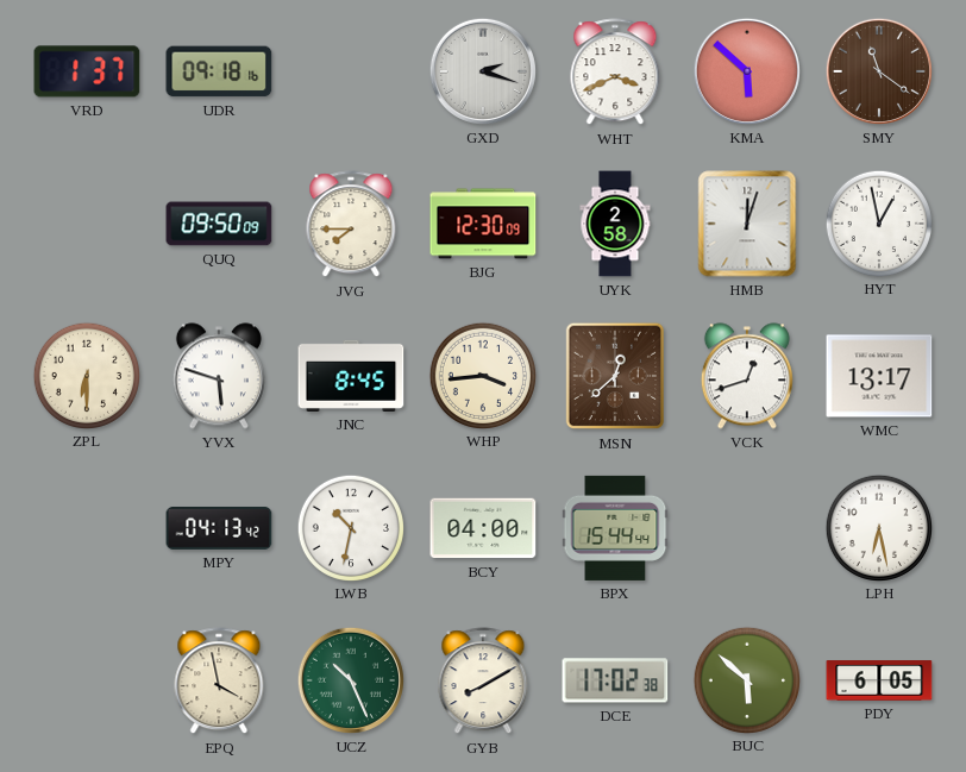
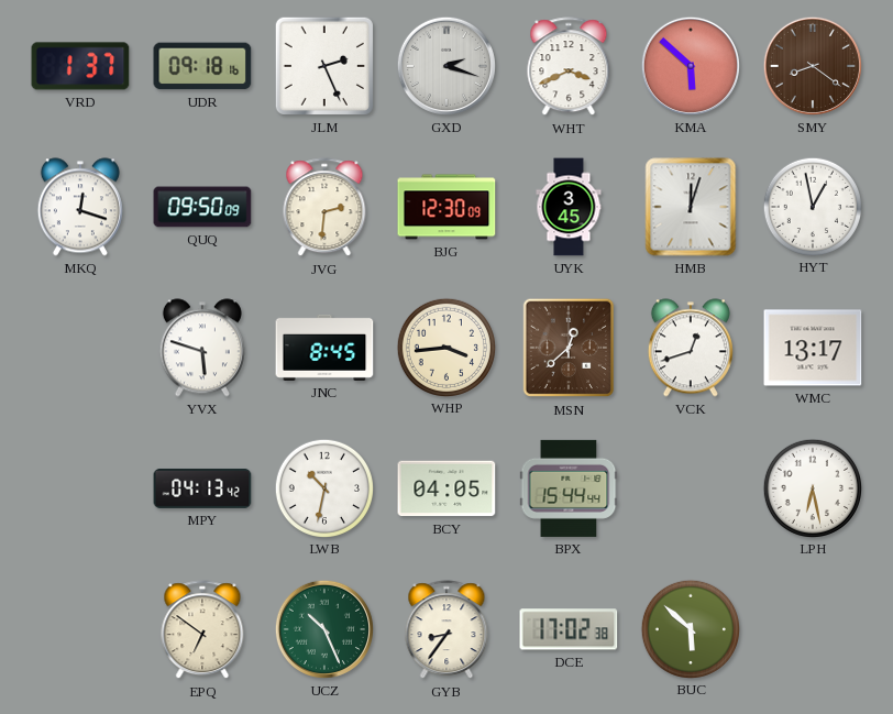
JLM: none -> 2:26
SMY: 11:21 -> 8:21
MKQ: none -> 12:18
JVG: 7:45 -> 2:31
UYK: 2:58 -> 3:45
ZPL: 6:30 -> none
BCY: 04:00 -> 04:05
EPQ: 3:58 -> 6:51
GYB: 8:10 -> 8:36
PDY: 6:05 -> none
